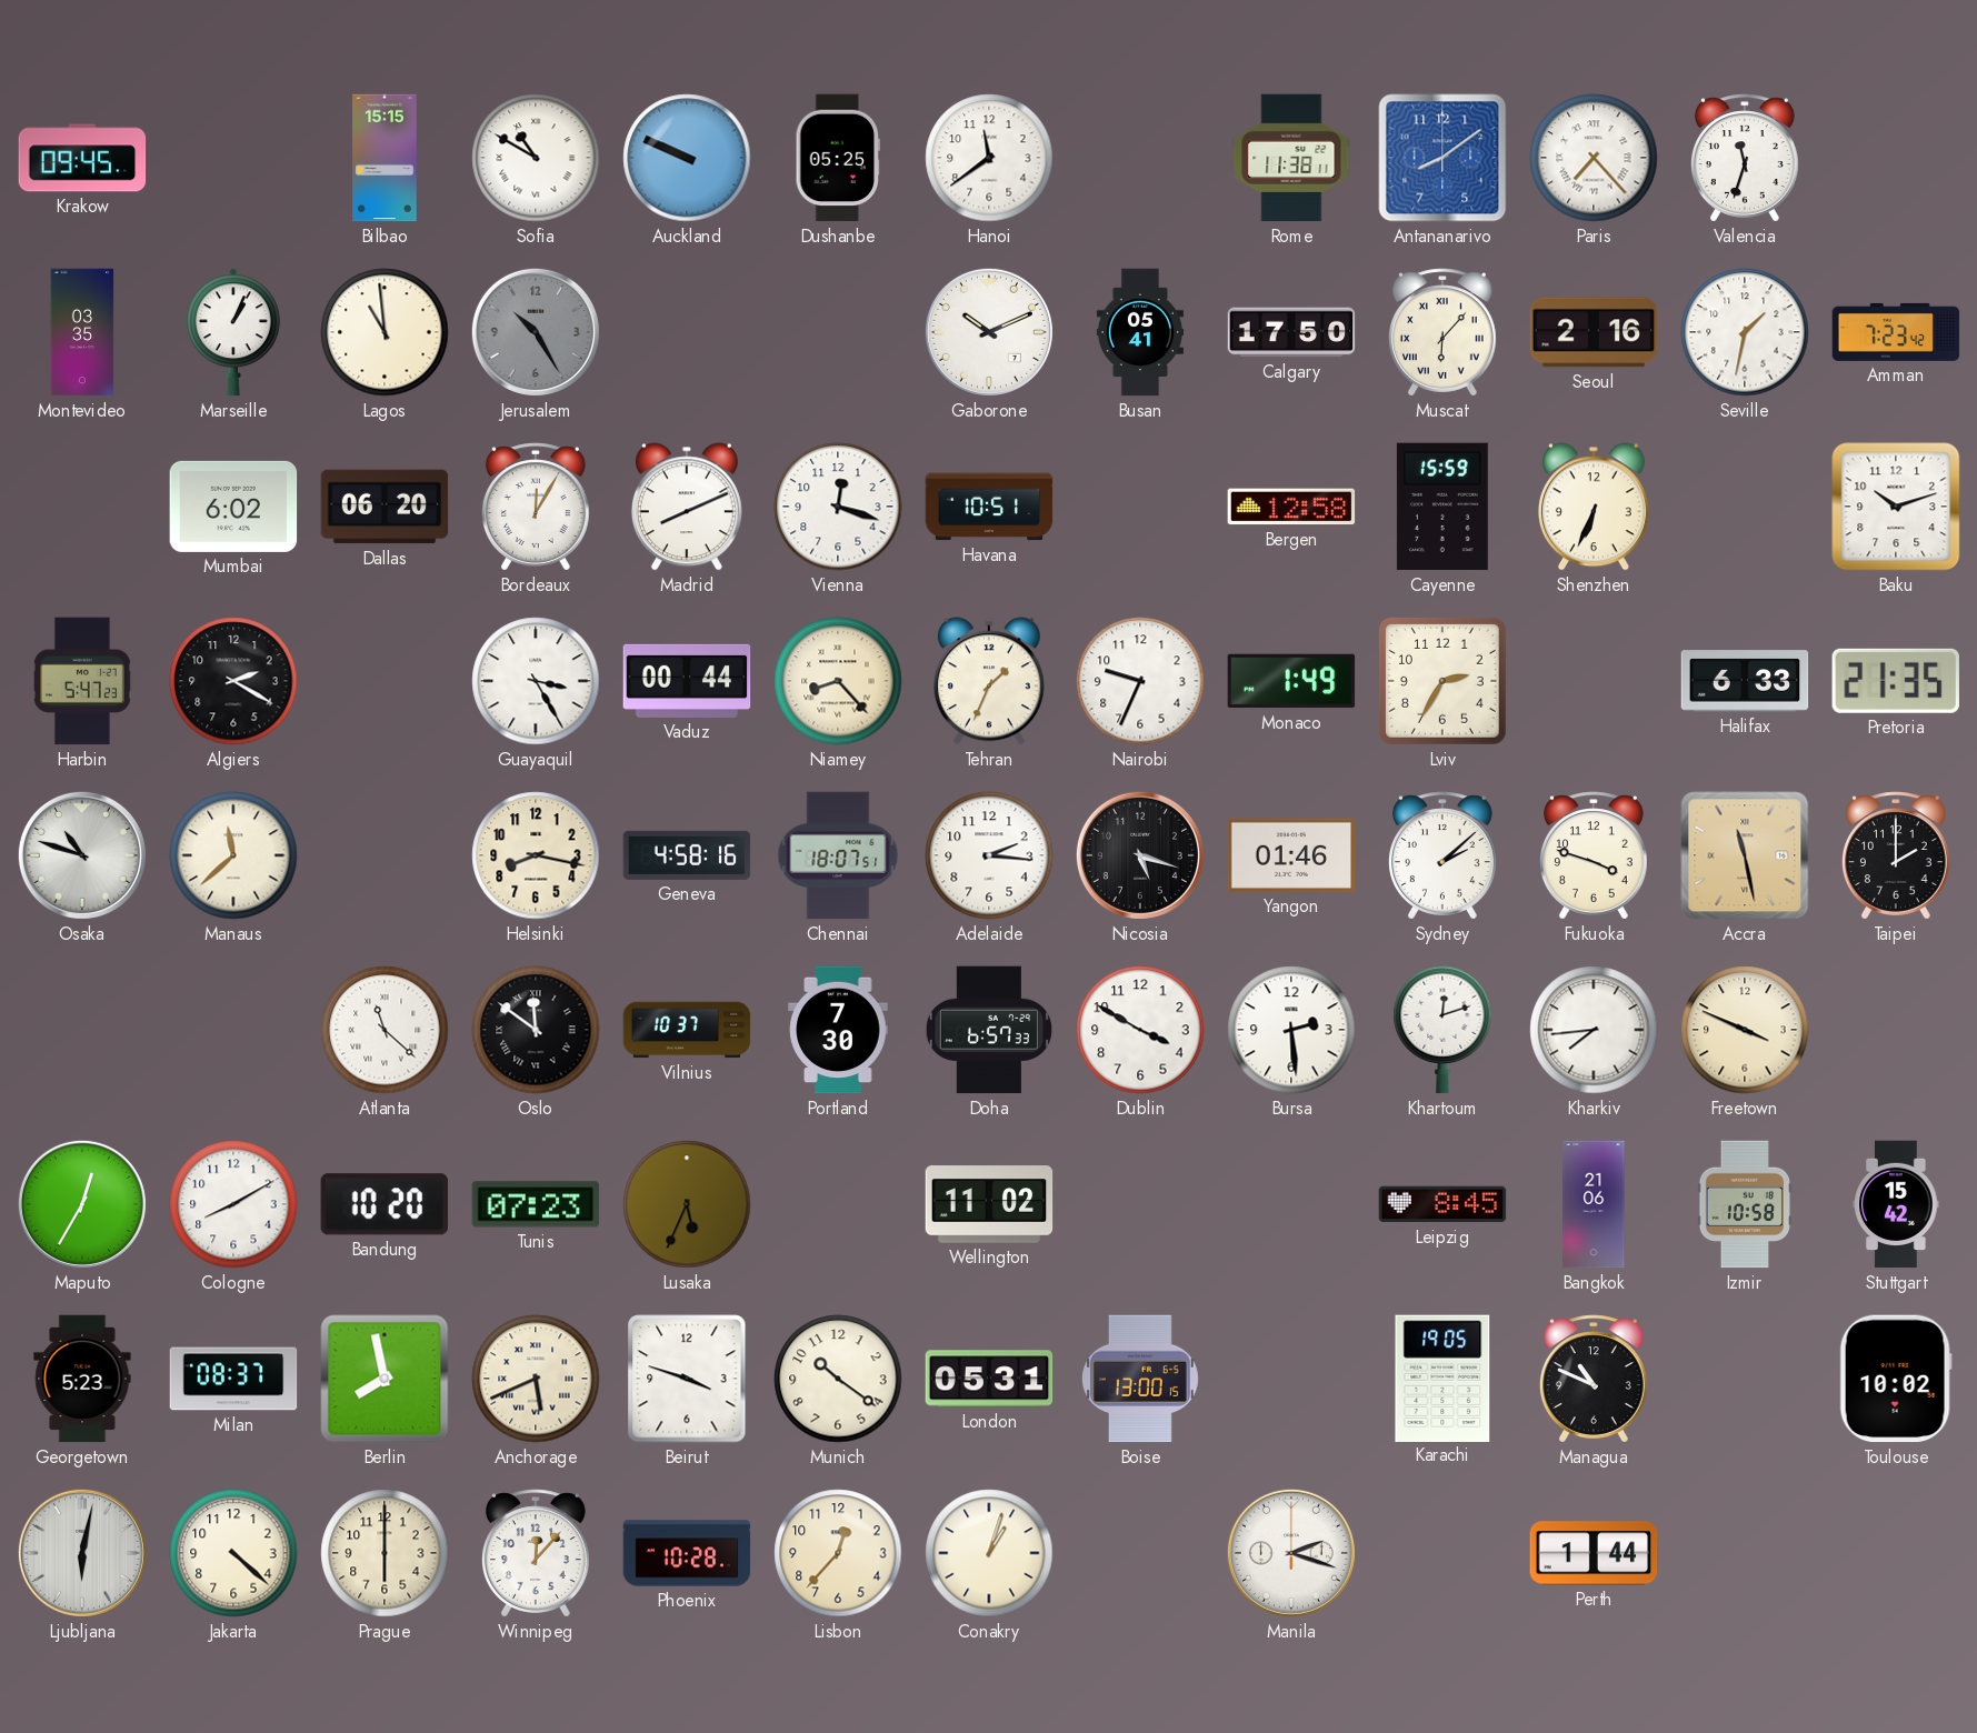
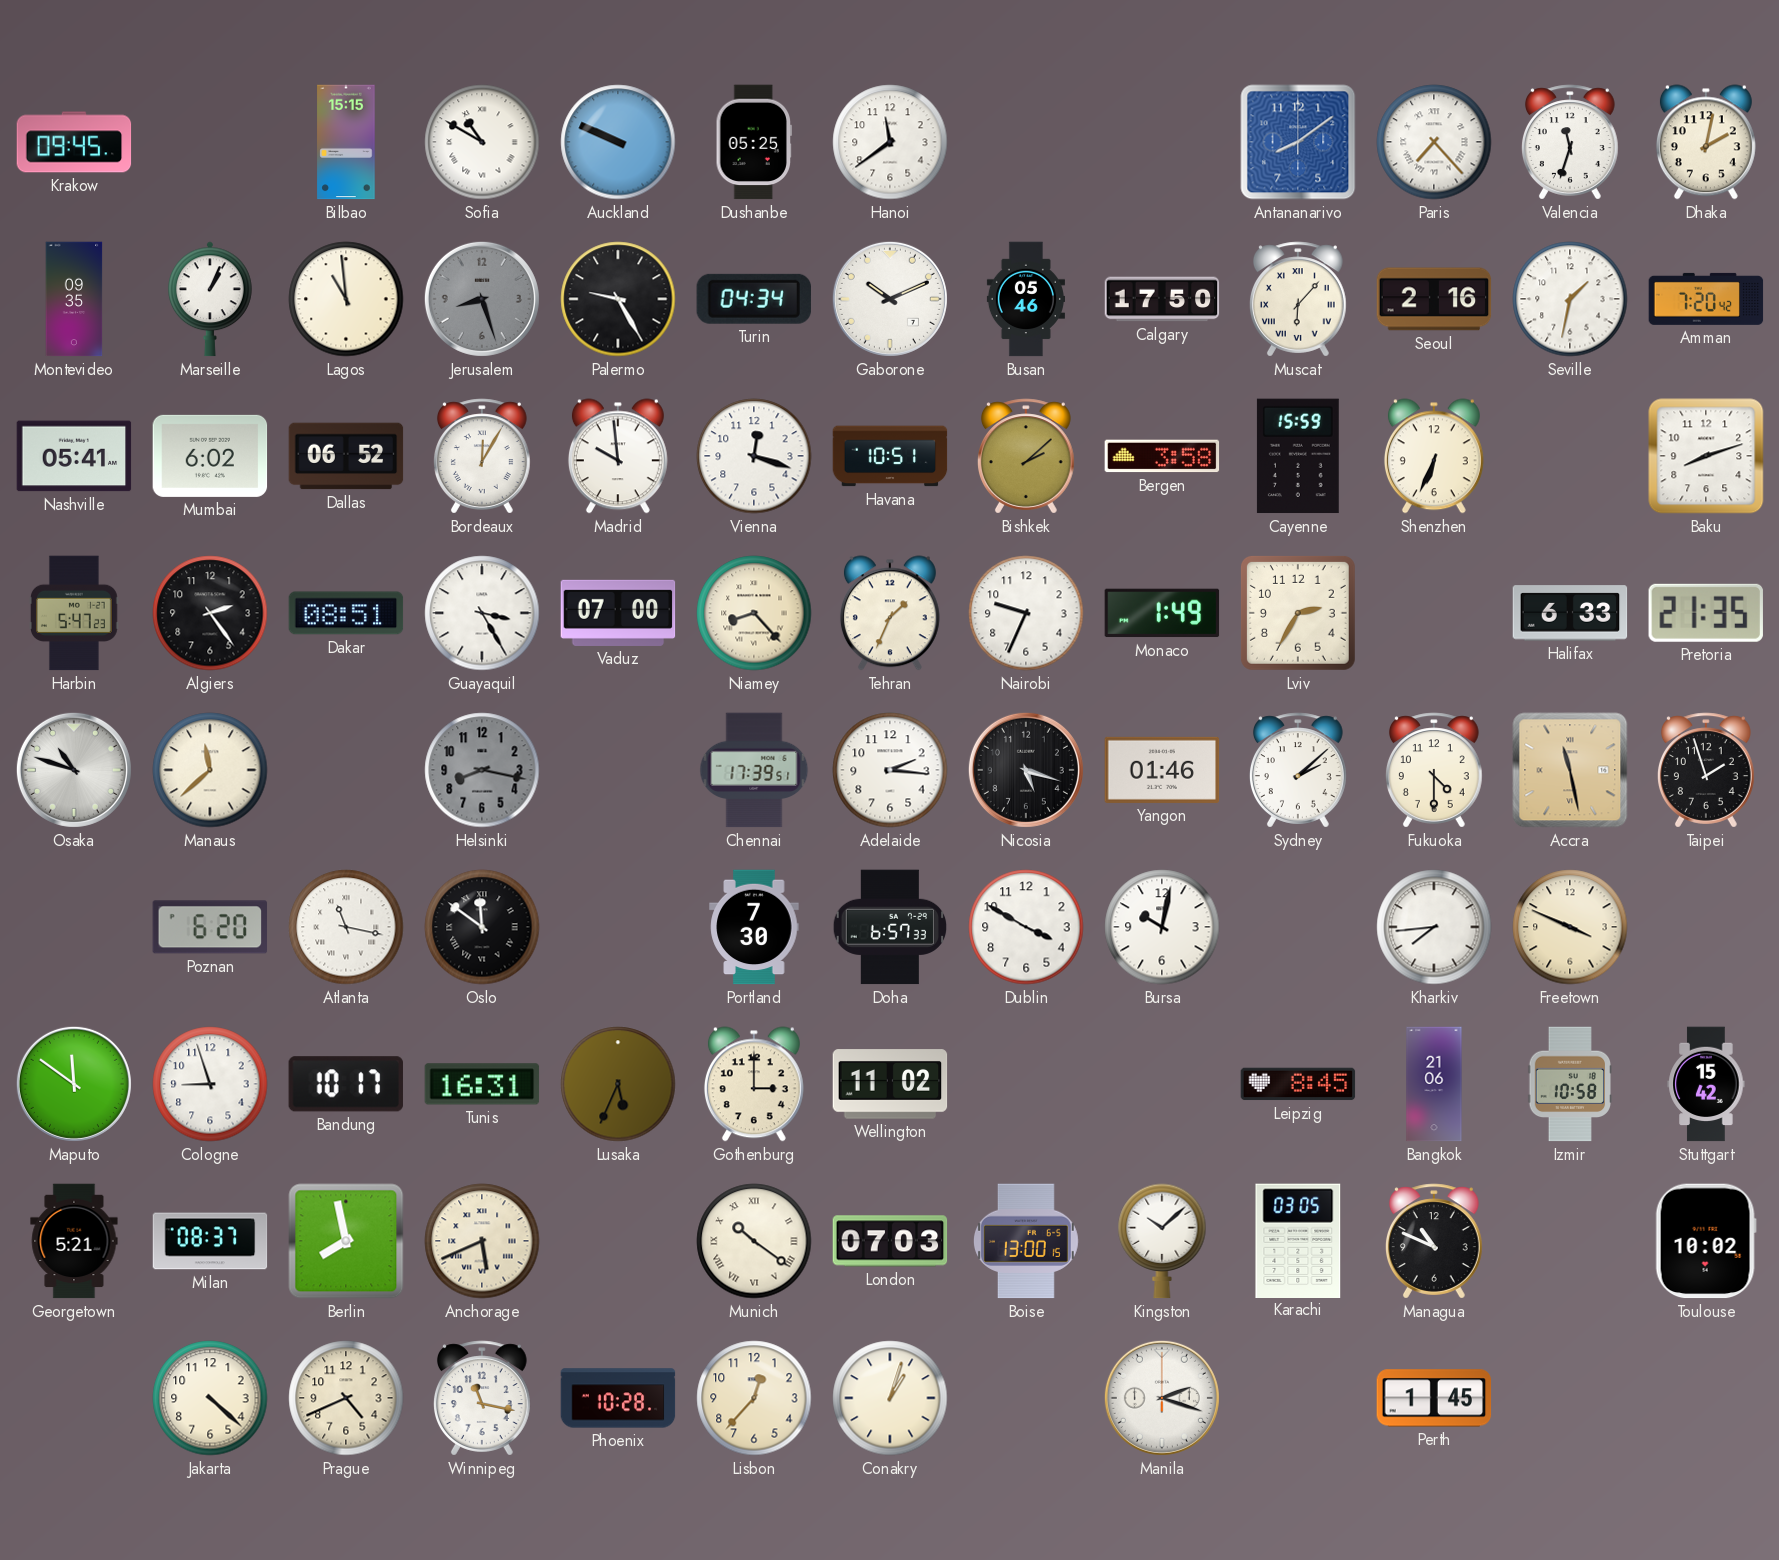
Rome: 11:38 -> none
Dhaka: none -> 2:02
Montevideo: 03:35 -> 09:35
Jerusalem: 10:25 -> 8:27
Palermo: none -> 9:25
Turin: none -> 04:34
Busan: 05:41 -> 05:46
Amman: 7:23 -> 7:20
Nashville: none -> 05:41
Dallas: 06:20 -> 06:52
Madrid: 8:11 -> 9:59
Bishkek: none -> 2:08
Bergen: 12:58 -> 3:58
Baku: 10:12 -> 8:12
Algiers: 2:20 -> 2:24
Dakar: none -> 08:51
Vaduz: 00:44 -> 07:00
Helsinki dial: cream -> grey
Geneva: 4:58 -> none
Chennai: 18:07 -> 17:39
Fukuoka: 3:48 -> 4:30
Taipei: 2:00 -> 1:57
Poznan: none -> 6:20
Atlanta: 11:22 -> 11:17
Vilnius: 10:37 -> none
Bursa: 2:29 -> 10:02
Khartoum: 12:12 -> none
Maputo: 12:35 -> 11:51
Cologne: 8:10 -> 8:57
Bandung: 10:20 -> 10:17
Tunis: 07:23 -> 16:31
Gothenburg: none -> 3:00
Georgetown: 5:23 -> 5:21
Beirut: 3:48 -> none
Munich numerals: Arabic -> Roman
London: 05:31 -> 07:03
Kingston: none -> 10:08
Karachi: 19:05 -> 03:05
Ljubljana: 6:02 -> none
Prague: 6:00 -> 4:41
Winnipeg: 12:07 -> 11:17
Perth: 1:44 -> 1:45
